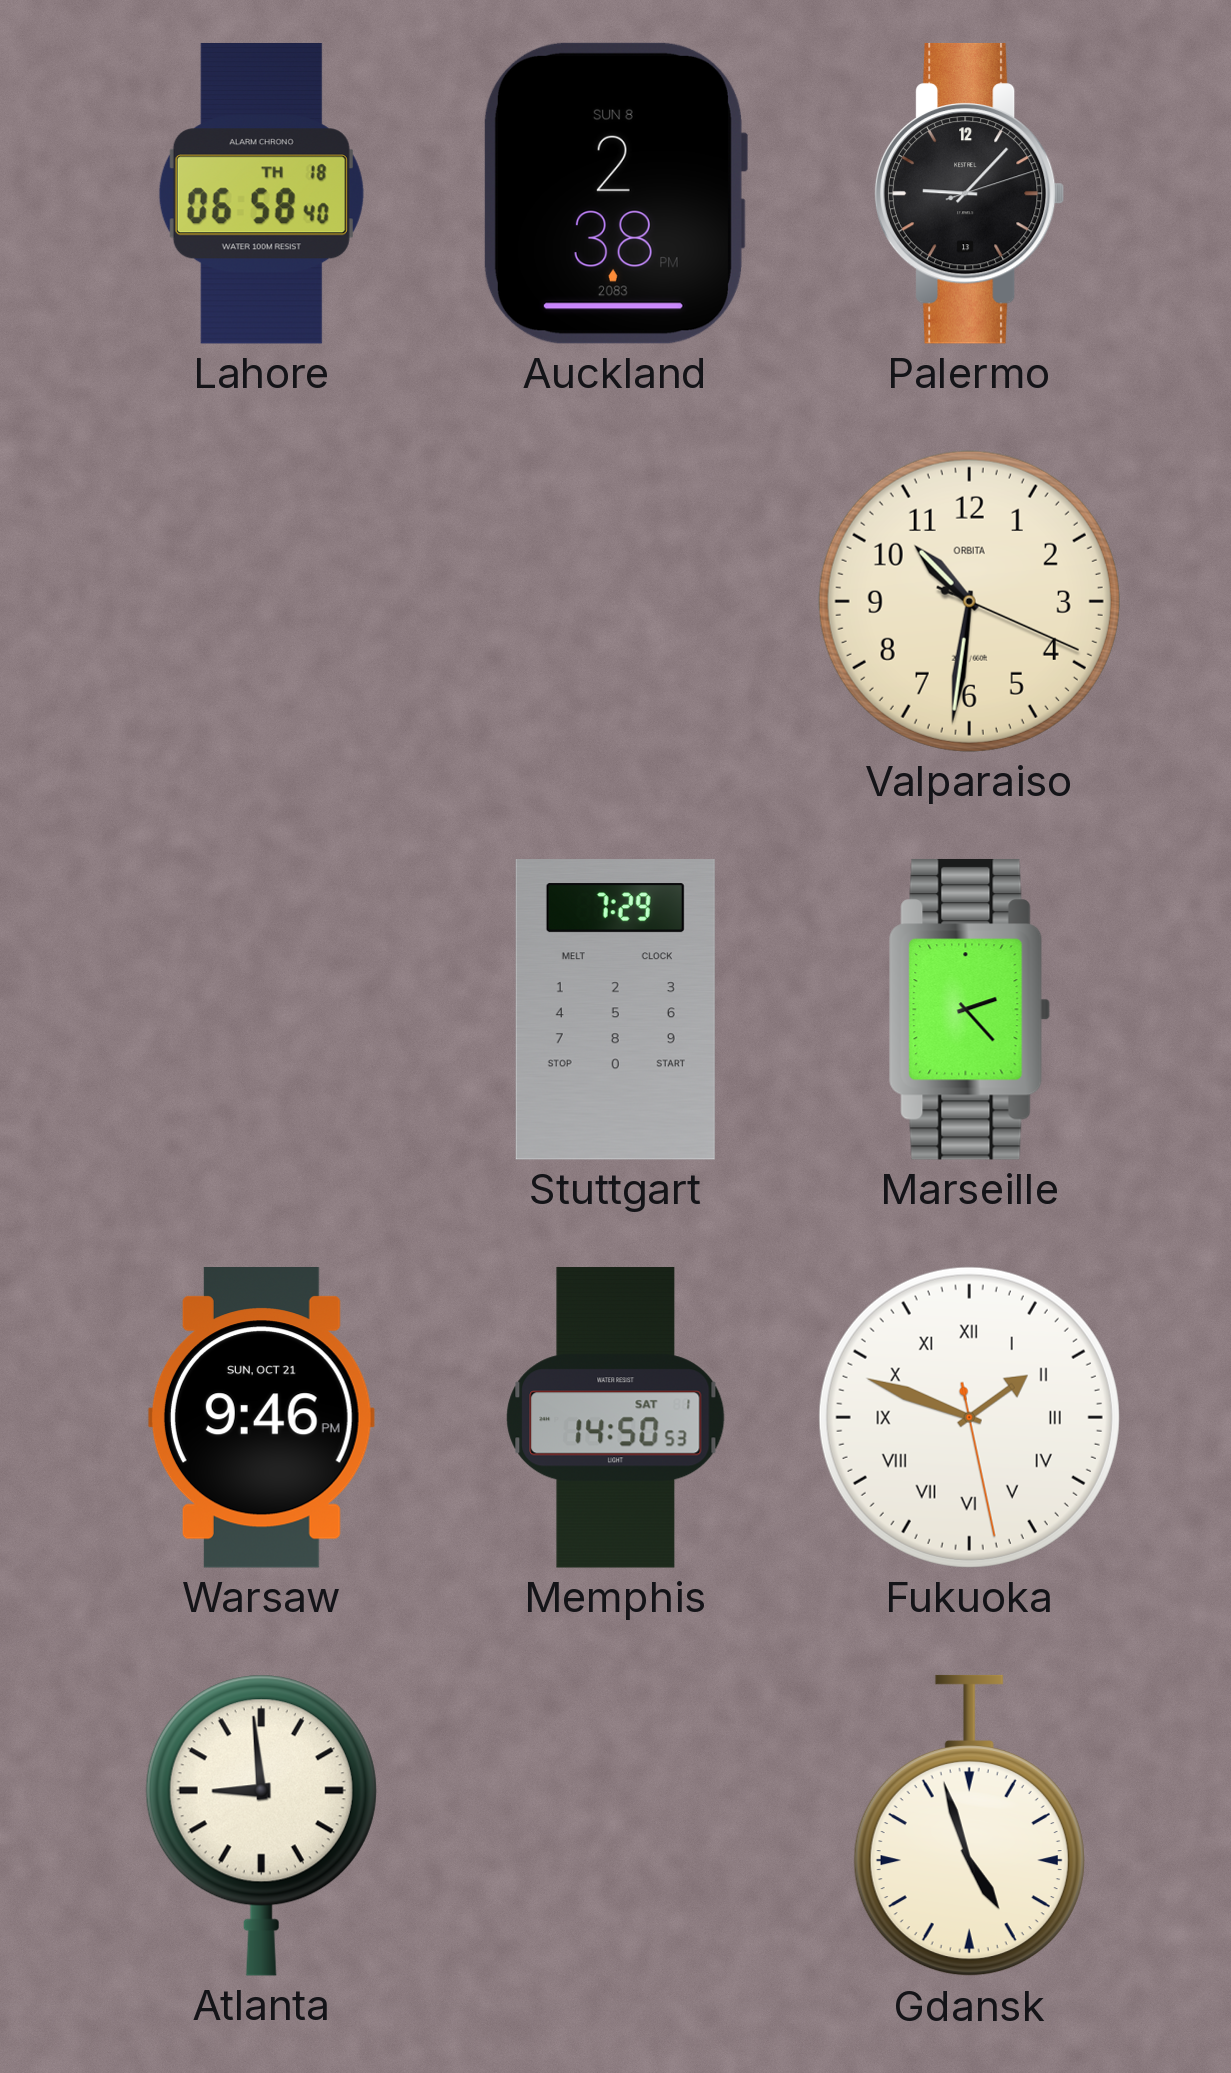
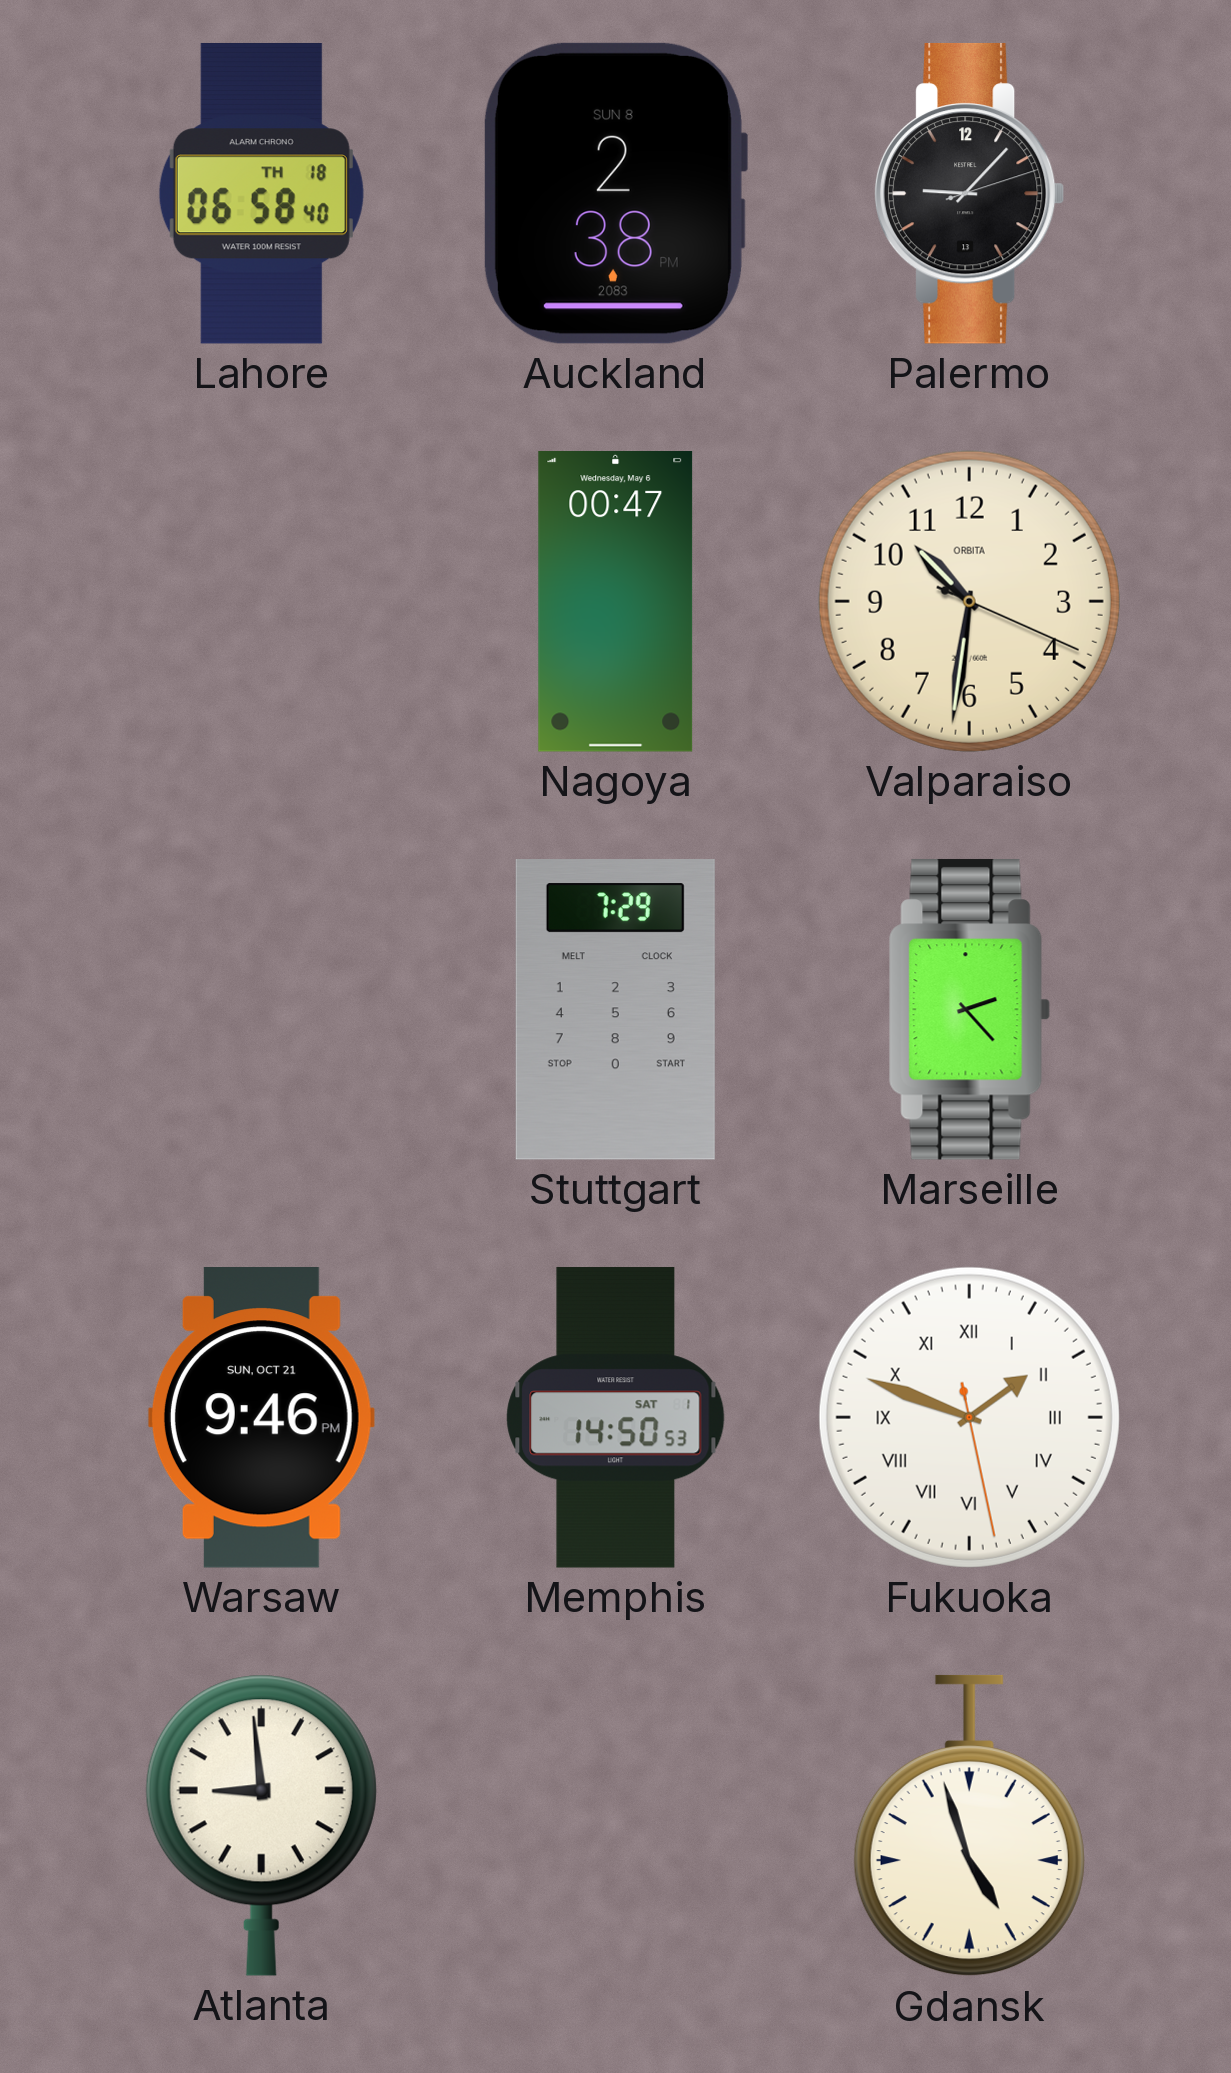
Nagoya: none -> 00:47
